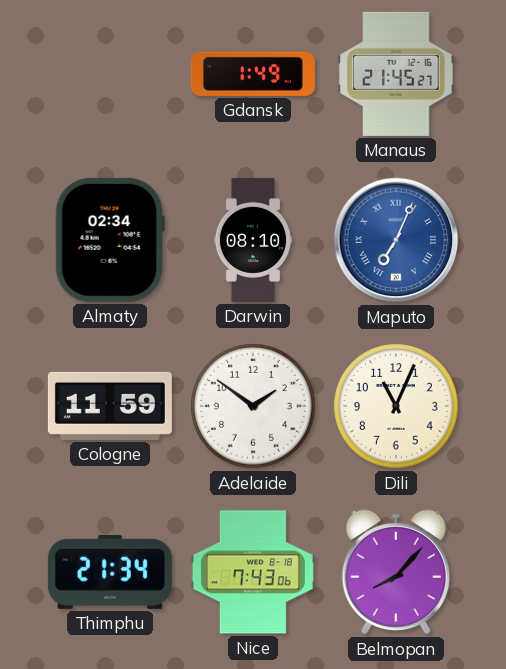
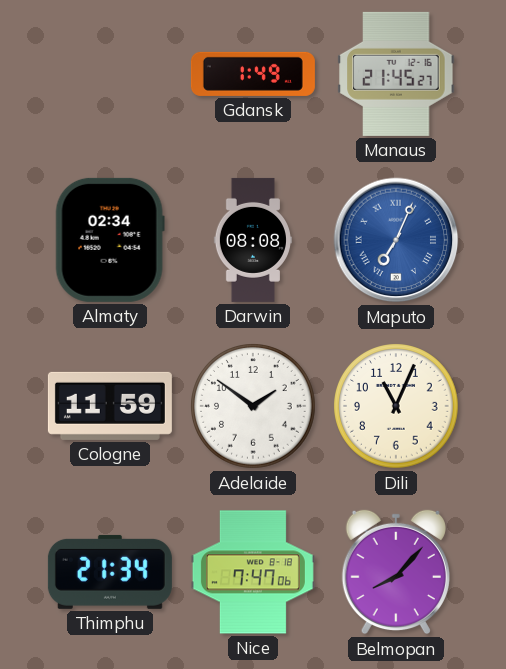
Darwin: 08:10 -> 08:08
Nice: 7:43 -> 7:47
